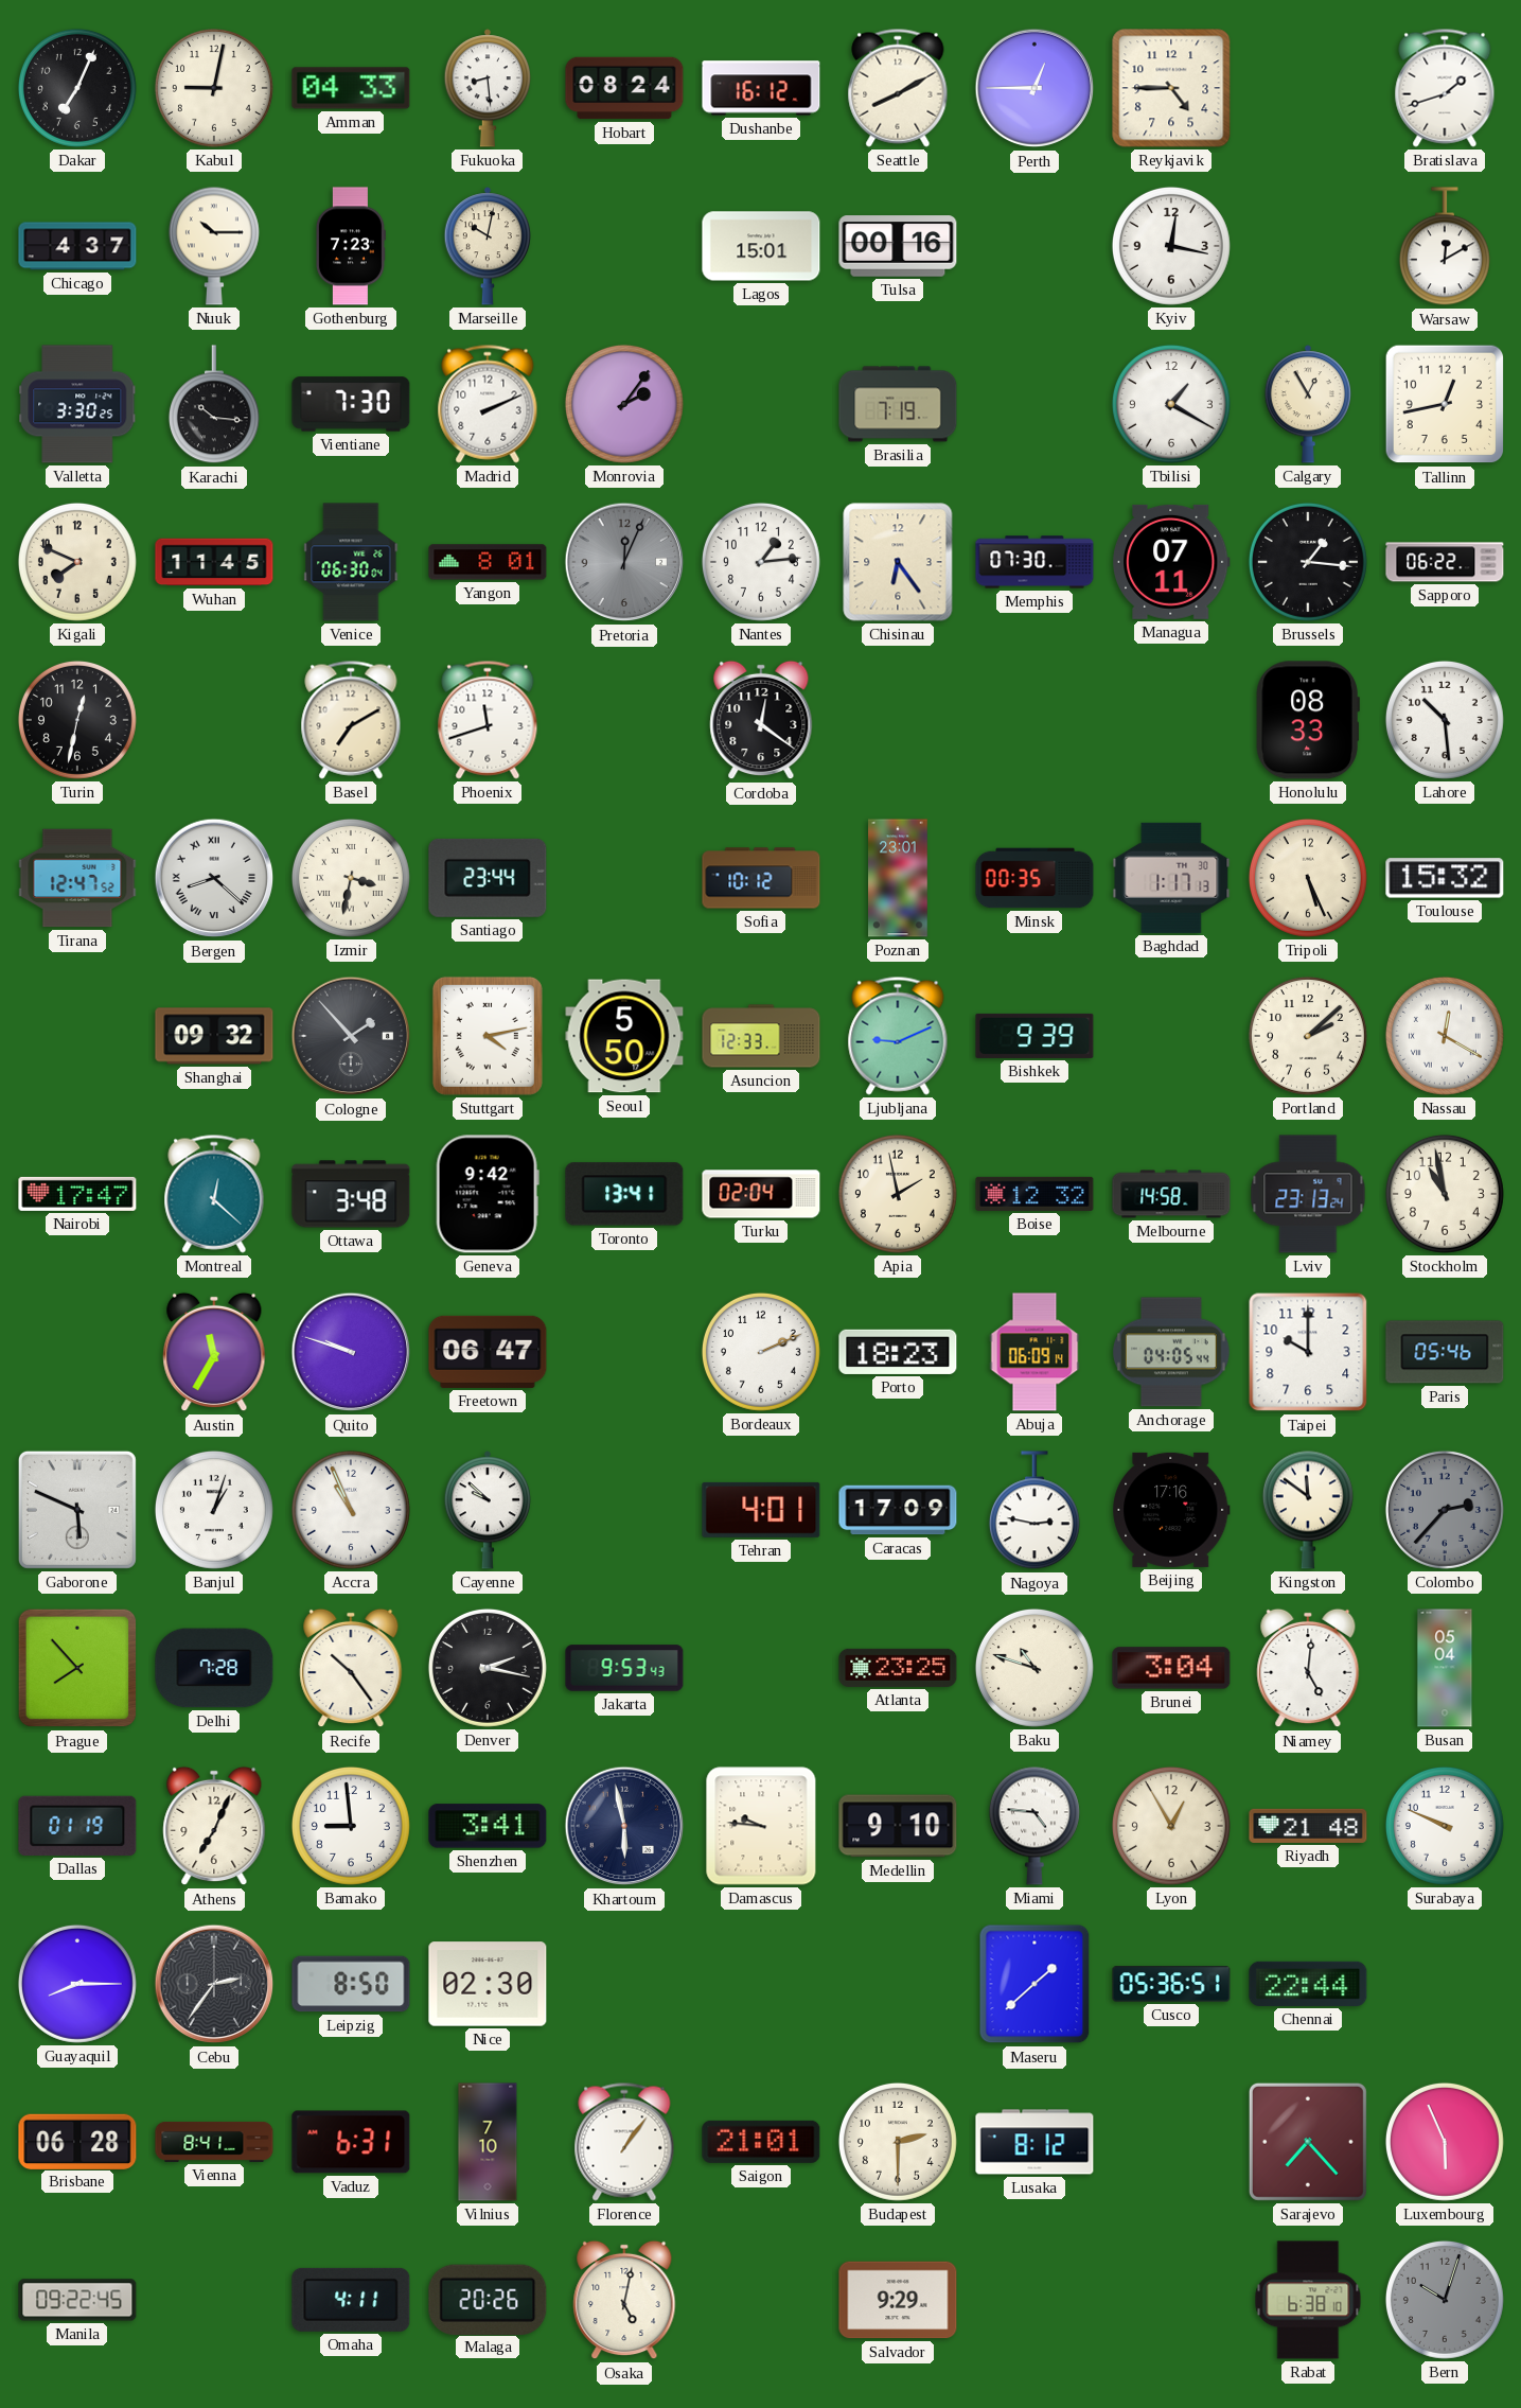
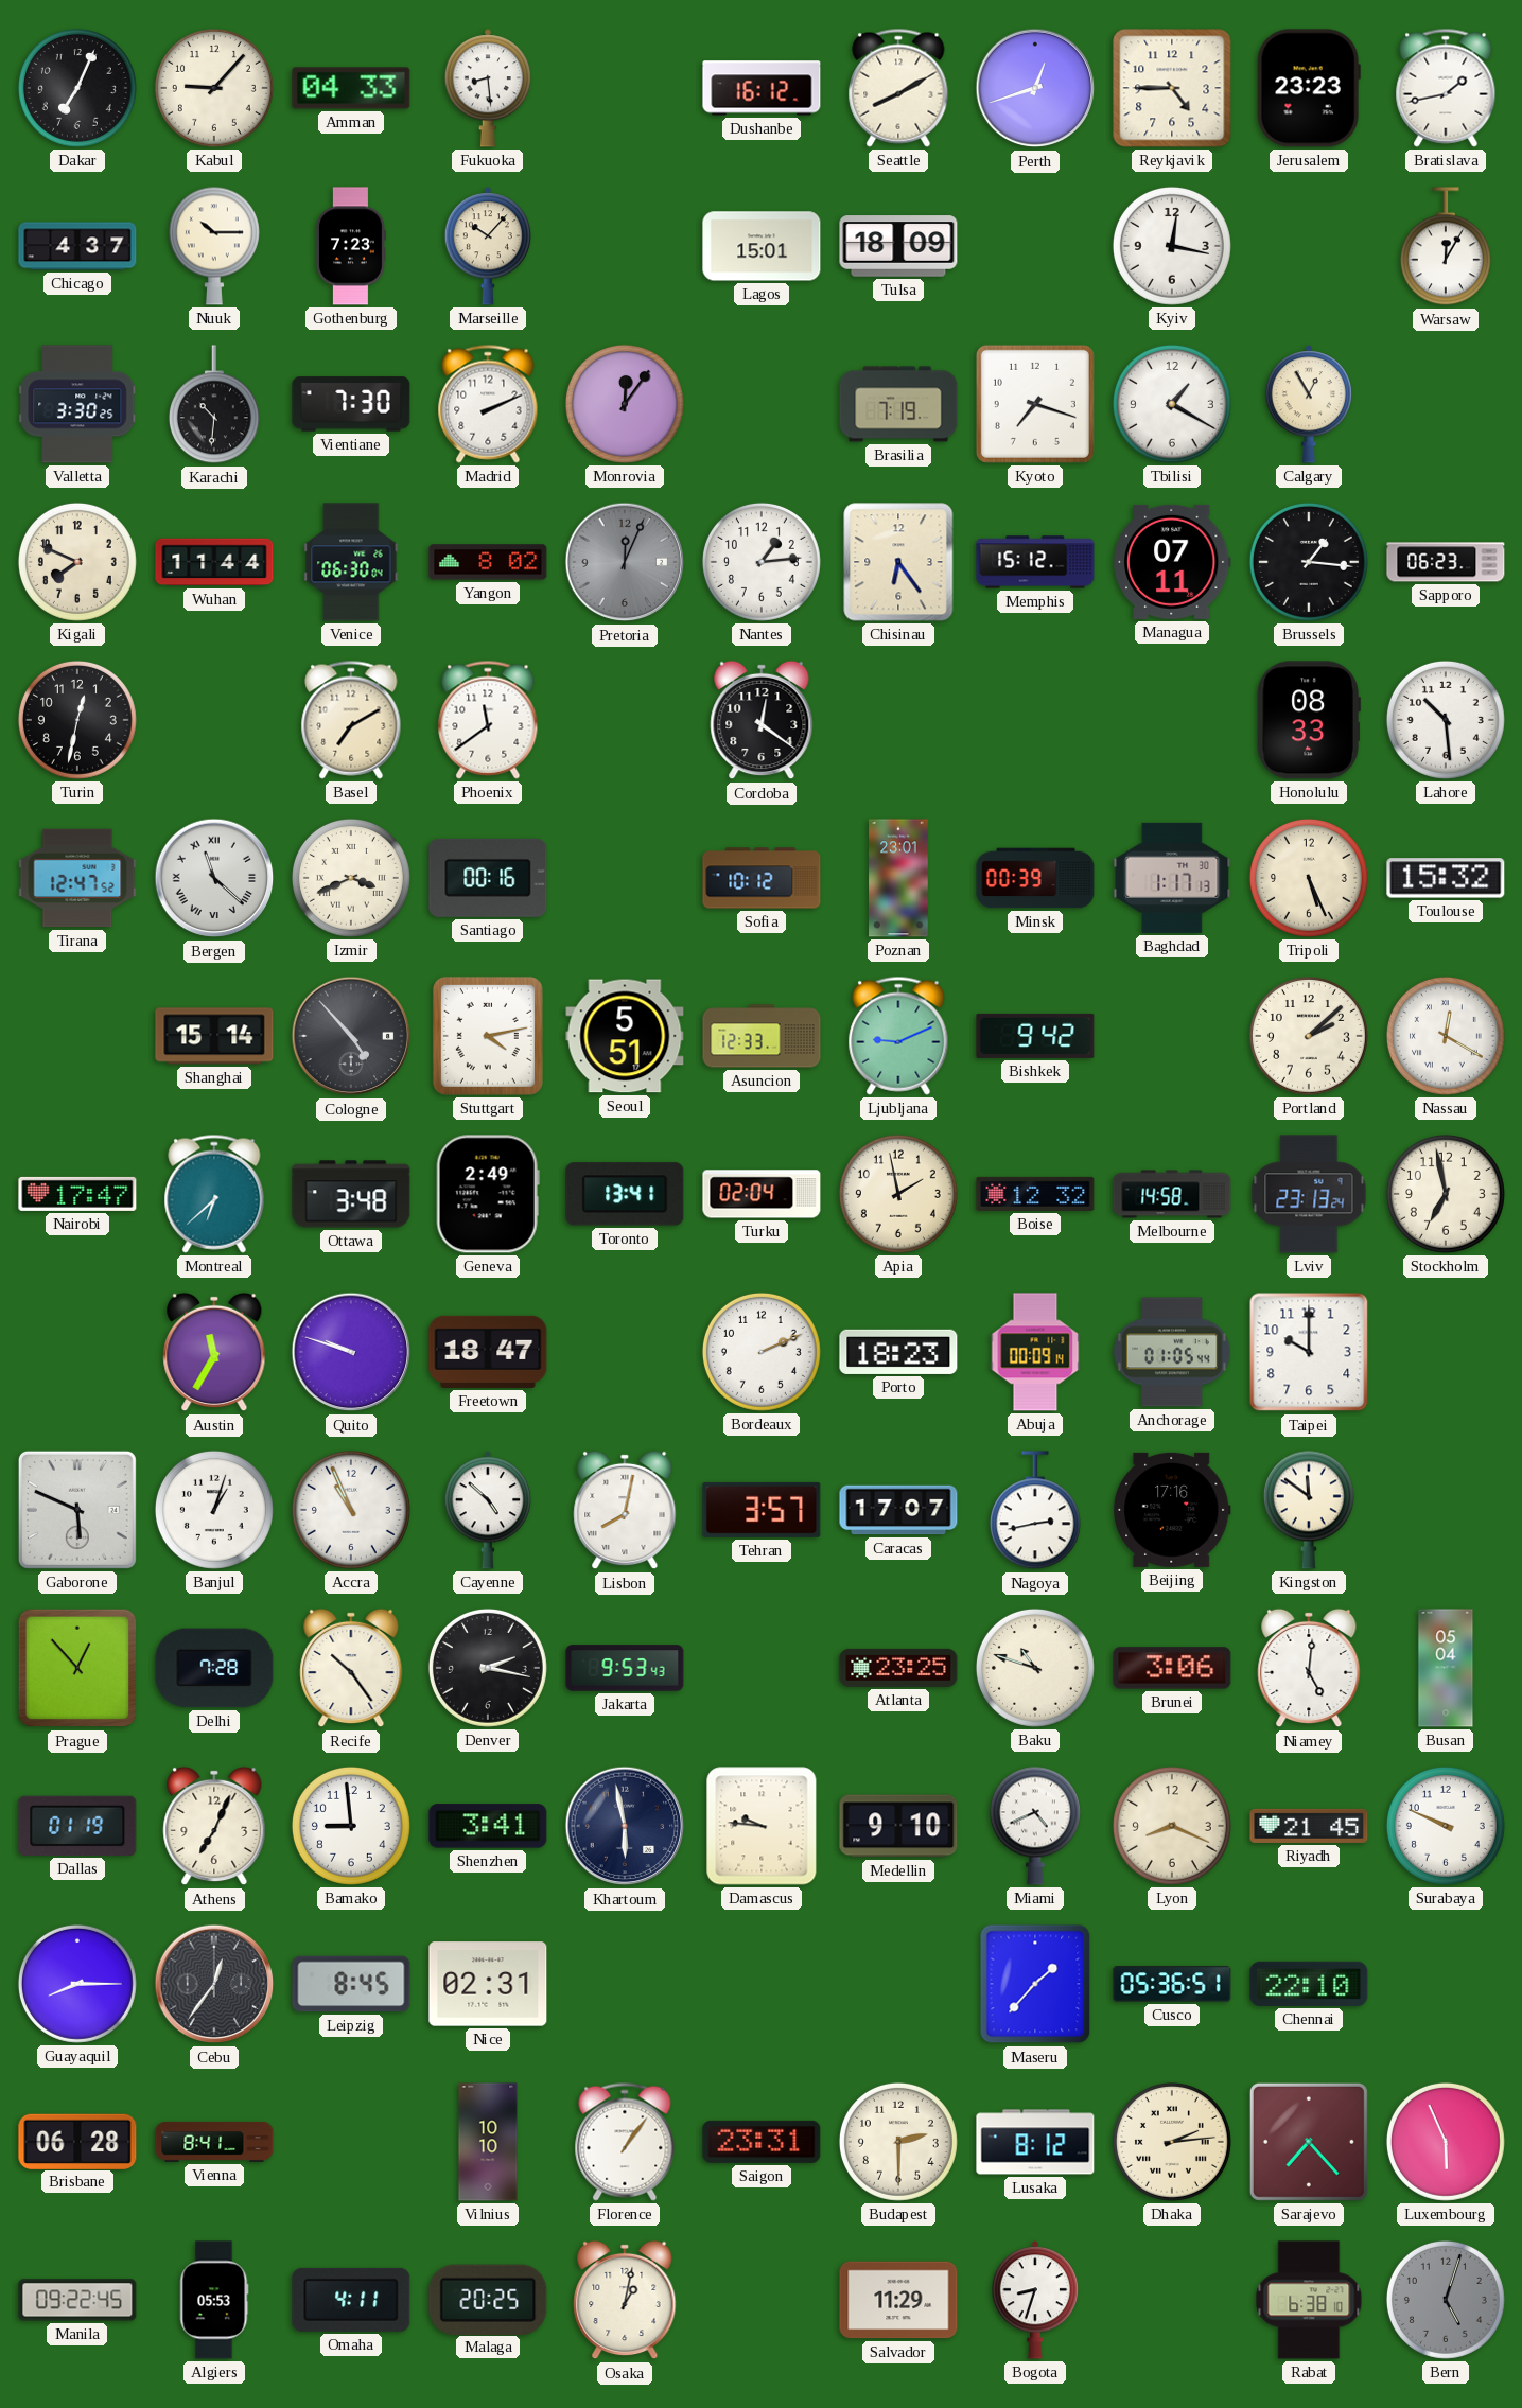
Kabul: 9:02 -> 9:07
Hobart: 08:24 -> none
Perth: 12:45 -> 12:42
Jerusalem: none -> 23:23
Bratislava: 1:42 -> 1:43
Marseille: 10:02 -> 10:07
Tulsa: 00:16 -> 18:09
Warsaw: 12:10 -> 12:05
Karachi: 10:16 -> 10:31
Monrovia: 2:06 -> 12:06
Kyoto: none -> 7:18
Tallinn: 12:43 -> none
Wuhan: 11:45 -> 11:44
Yangon: 8:01 -> 8:02
Memphis: 07:30 -> 15:12
Sapporo: 06:22 -> 06:23
Phoenix: 11:42 -> 11:39
Bergen: 8:22 -> 11:22
Izmir: 3:32 -> 3:41
Santiago: 23:44 -> 00:16
Minsk: 00:35 -> 00:39
Shanghai: 09:32 -> 15:14
Cologne: 1:53 -> 4:53
Seoul: 5:50 -> 5:51
Bishkek: 9:39 -> 9:42
Montreal: 12:22 -> 6:38
Geneva: 9:42 -> 2:49
Stockholm: 10:58 -> 6:58
Freetown: 06:47 -> 18:47
Abuja: 06:09 -> 00:09
Anchorage: 04:05 -> 01:05
Paris: 05:46 -> none
Cayenne: 9:52 -> 4:52
Lisbon: none -> 8:02
Tehran: 4:01 -> 3:57
Caracas: 17:09 -> 17:07
Nagoya: 2:47 -> 2:43
Colombo: 2:37 -> none
Prague: 7:53 -> 12:53
Brunei: 3:04 -> 3:06
Miami: 4:46 -> 4:41
Lyon: 12:55 -> 8:19
Riyadh: 21:48 -> 21:45
Cebu: 2:36 -> 12:36
Leipzig: 8:50 -> 8:45
Nice: 02:30 -> 02:31
Maseru: 1:38 -> 1:37
Chennai: 22:44 -> 22:10
Vaduz: 6:31 -> none
Vilnius: 7:10 -> 10:10
Saigon: 21:01 -> 23:31
Dhaka: none -> 2:14
Algiers: none -> 05:53
Malaga: 20:26 -> 20:25
Osaka: 5:02 -> 1:02
Salvador: 9:29 -> 11:29
Bogota: none -> 8:33
Bern: 10:03 -> 5:03
